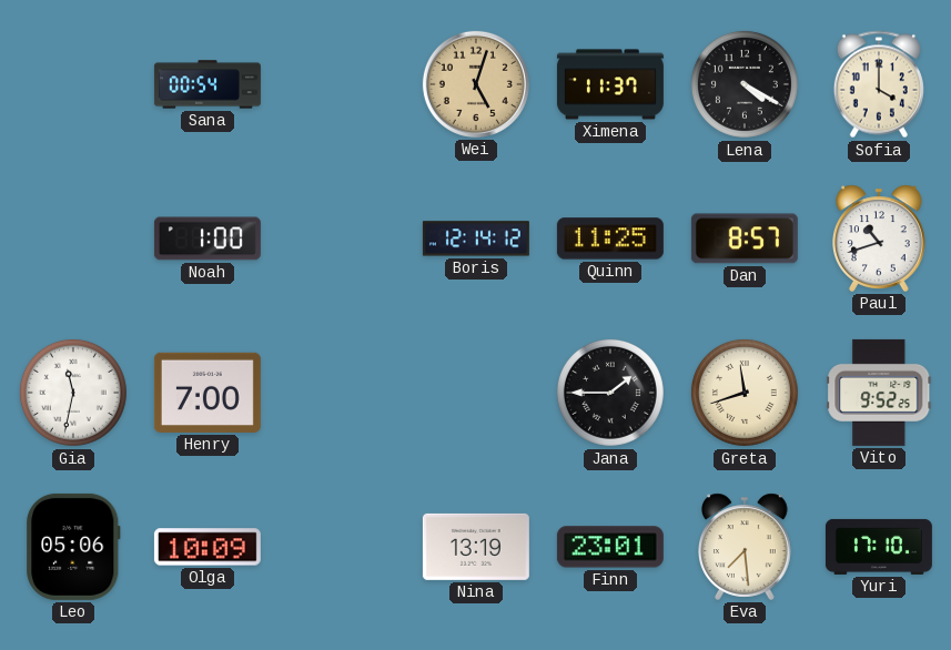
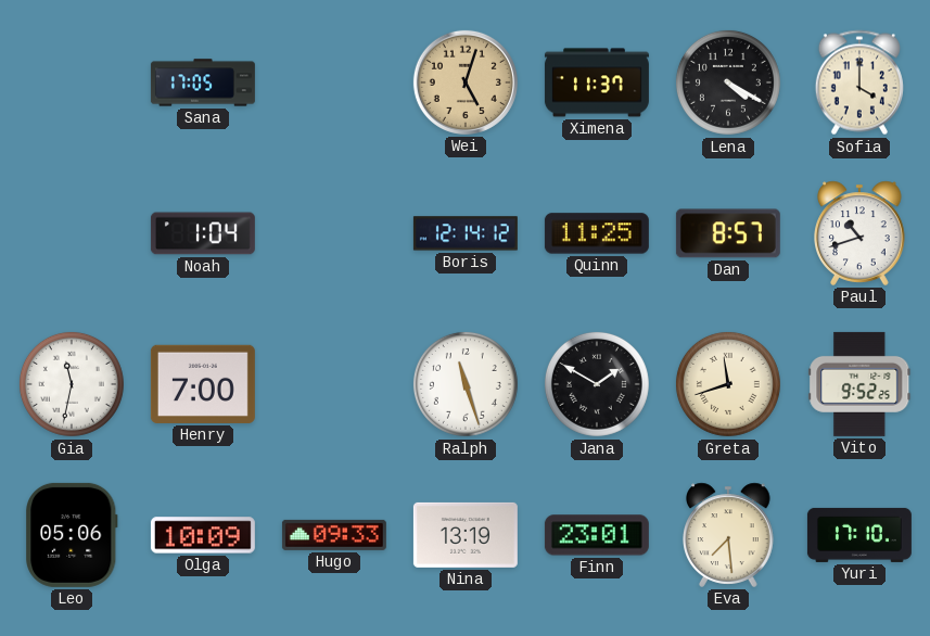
Sana: 00:54 -> 17:05
Noah: 1:00 -> 1:04
Ralph: none -> 11:27
Jana: 1:45 -> 1:50
Hugo: none -> 09:33
